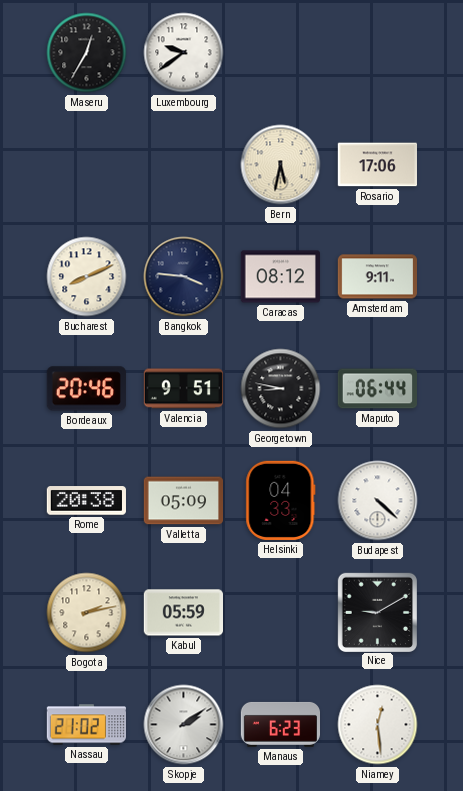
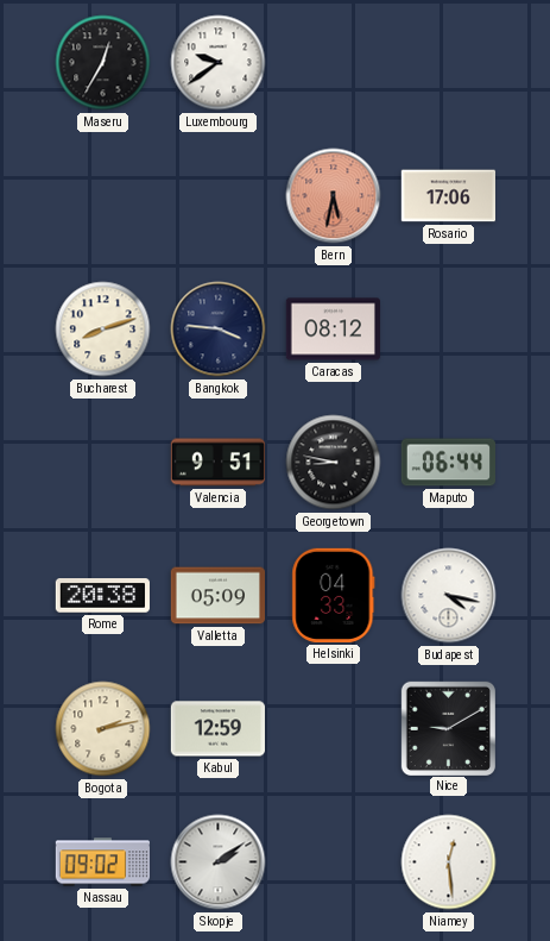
Bern dial: cream -> salmon
Bucharest: 8:11 -> 8:12
Amsterdam: 9:11 -> none
Bordeaux: 20:46 -> none
Budapest: 4:22 -> 4:17
Kabul: 05:59 -> 12:59
Nassau: 21:02 -> 09:02
Manaus: 6:23 -> none
